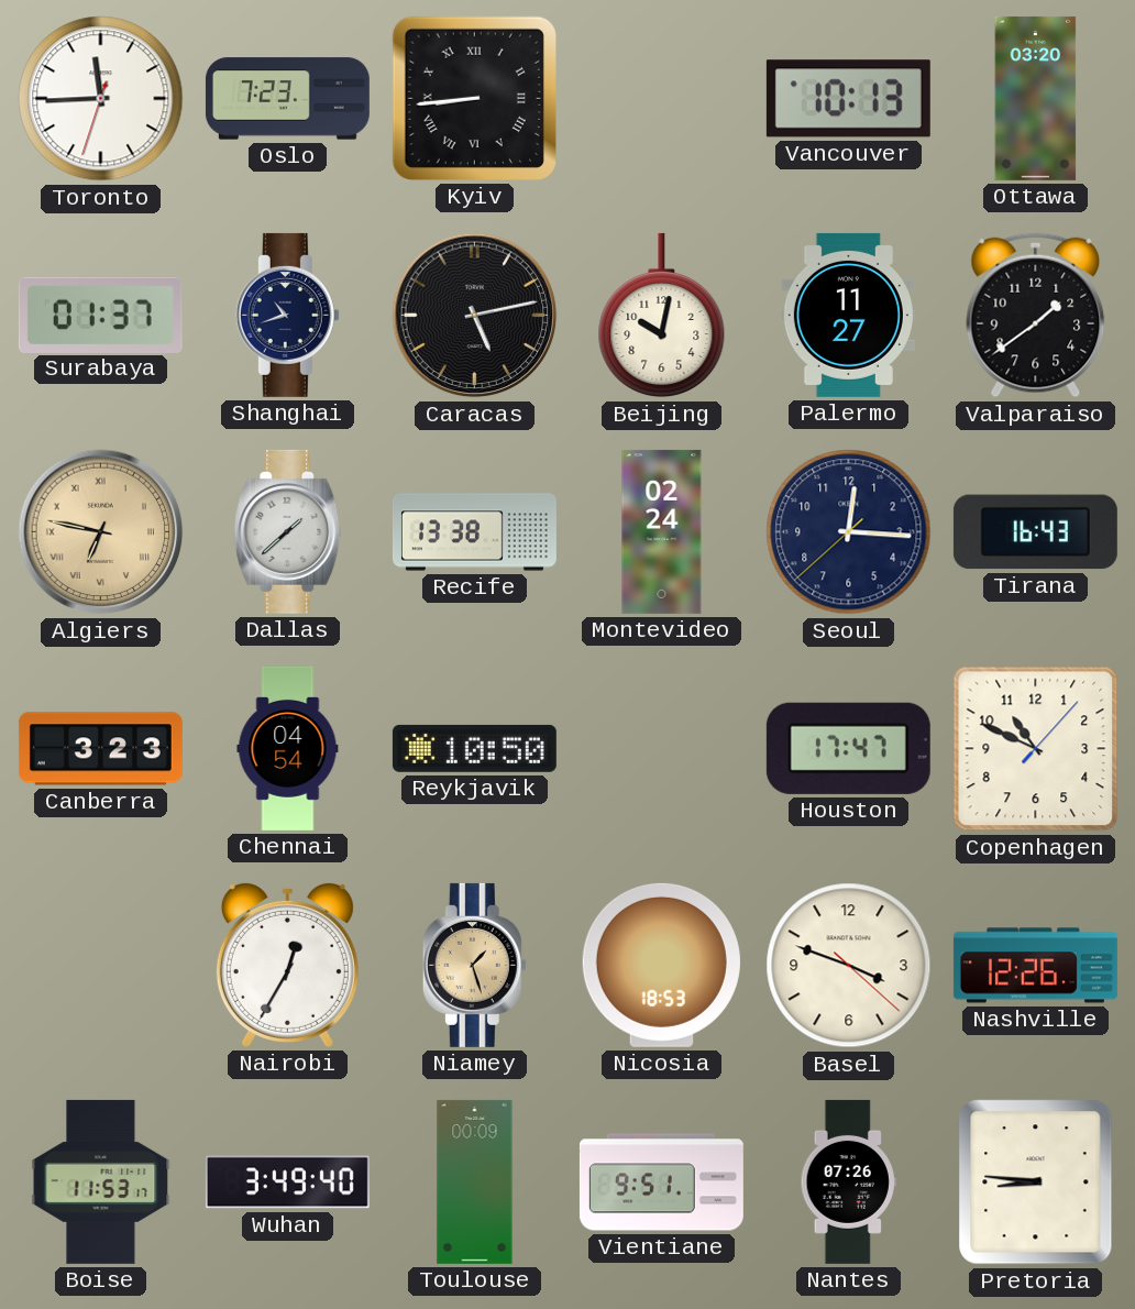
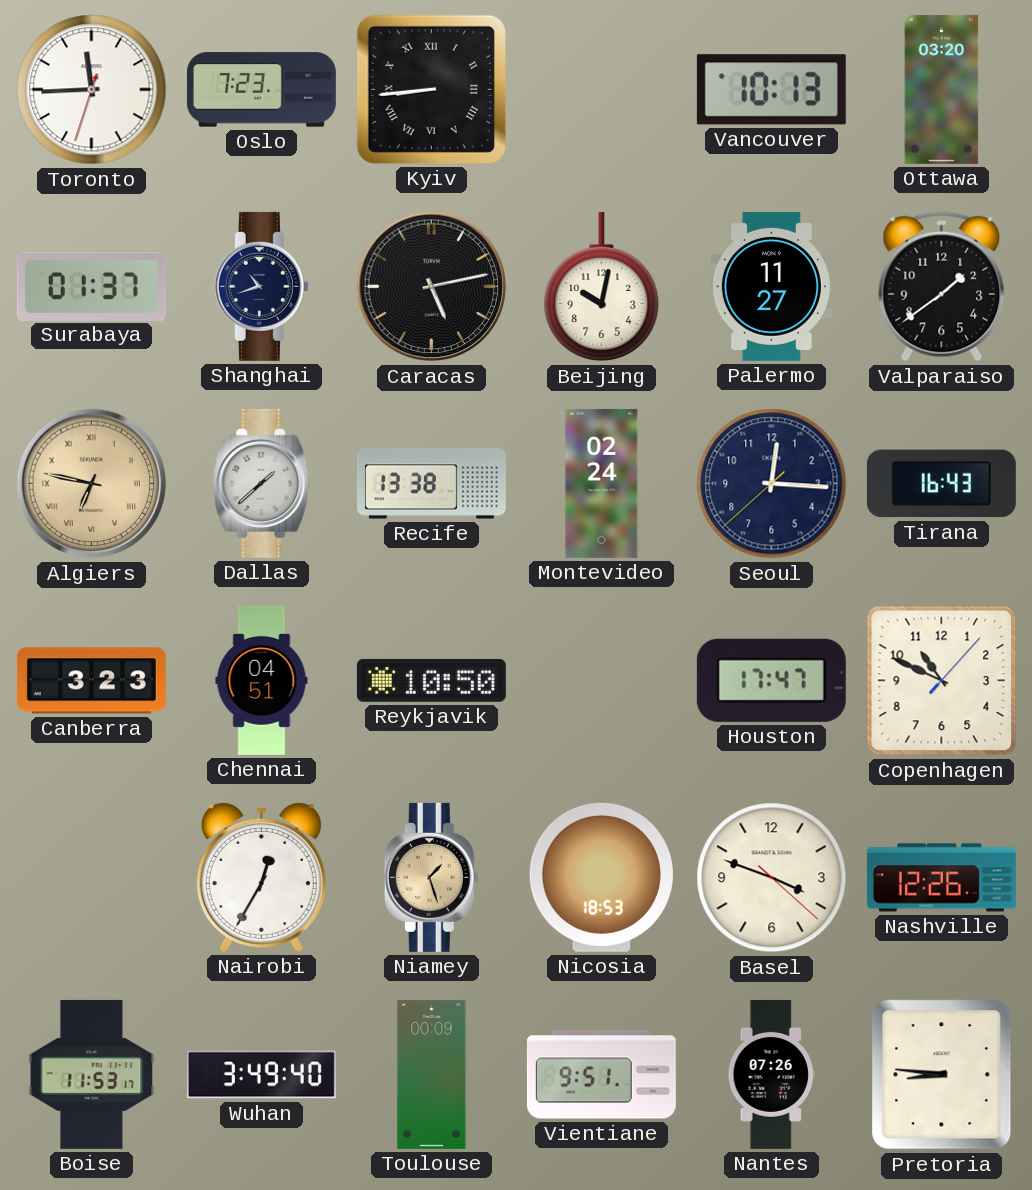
Chennai: 04:54 -> 04:51
